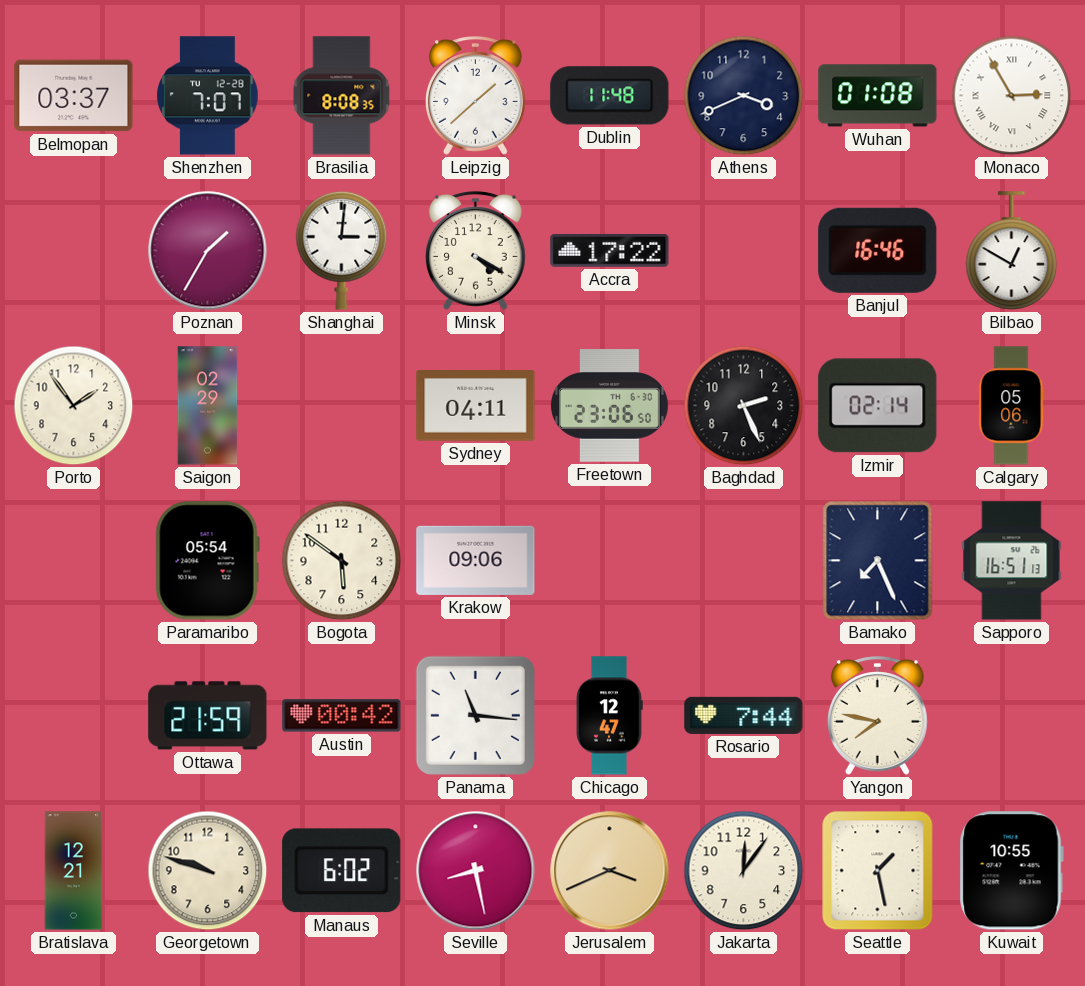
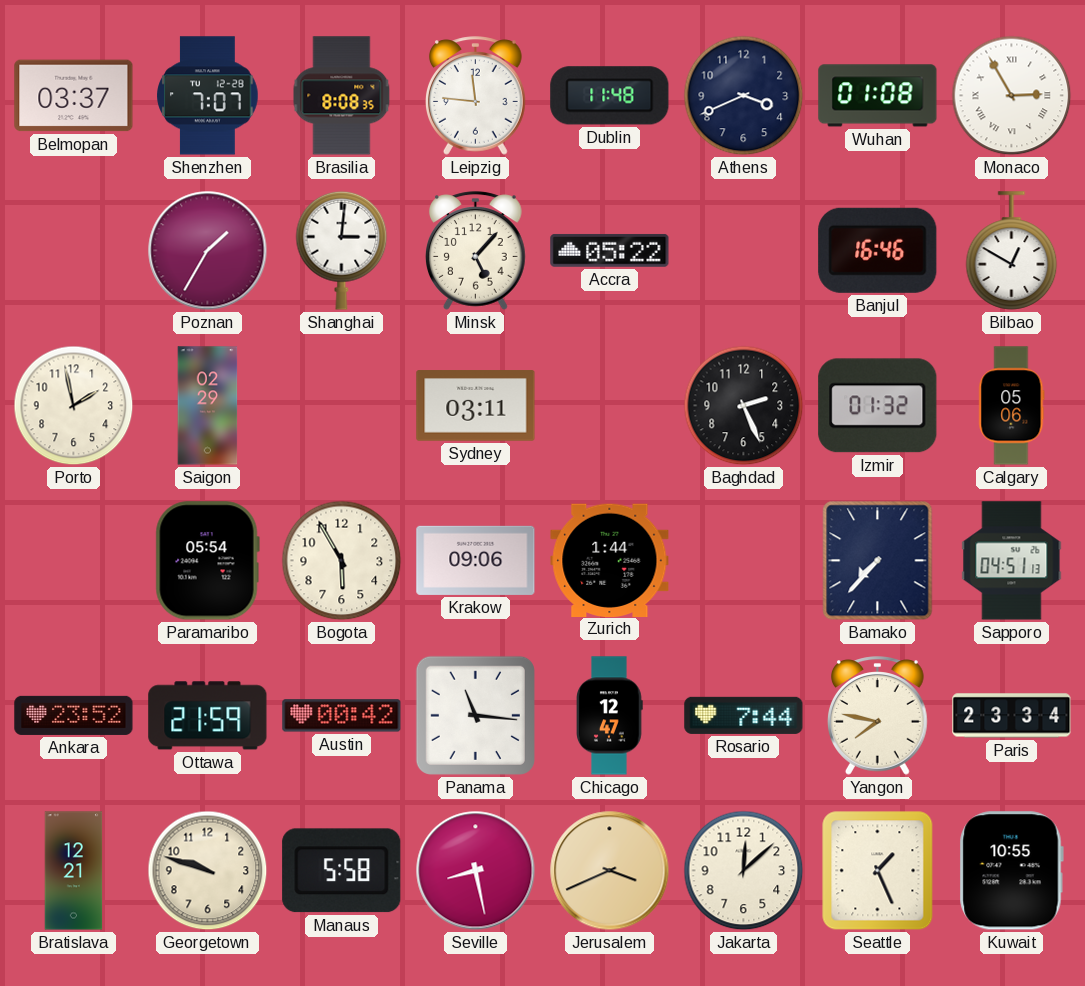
Leipzig: 1:38 -> 11:46
Minsk: 4:20 -> 5:07
Accra: 17:22 -> 05:22
Porto: 1:54 -> 1:58
Sydney: 04:11 -> 03:11
Freetown: 23:06 -> none
Izmir: 02:14 -> 01:32
Bogota: 5:51 -> 5:55
Zurich: none -> 1:44
Bamako: 7:26 -> 7:37
Sapporo: 16:51 -> 04:51
Ankara: none -> 23:52
Paris: none -> 23:34
Manaus: 6:02 -> 5:58
Jakarta: 12:06 -> 12:08
Seattle: 1:28 -> 1:26
